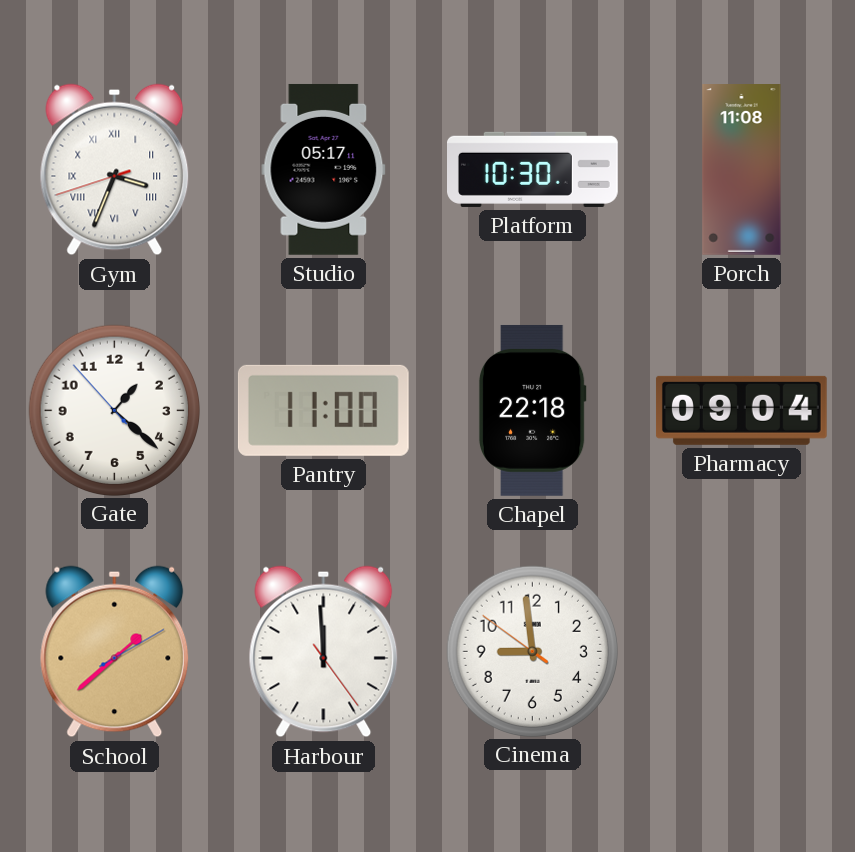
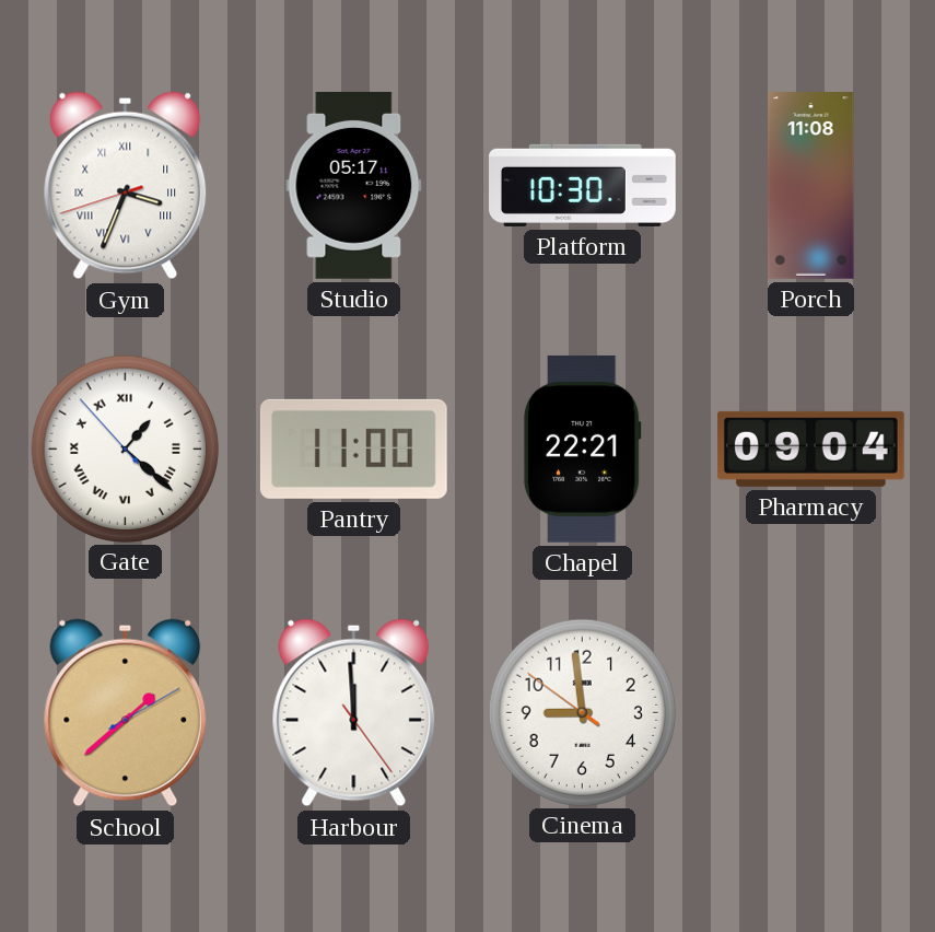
Gate numerals: Arabic -> Roman
Chapel: 22:18 -> 22:21
